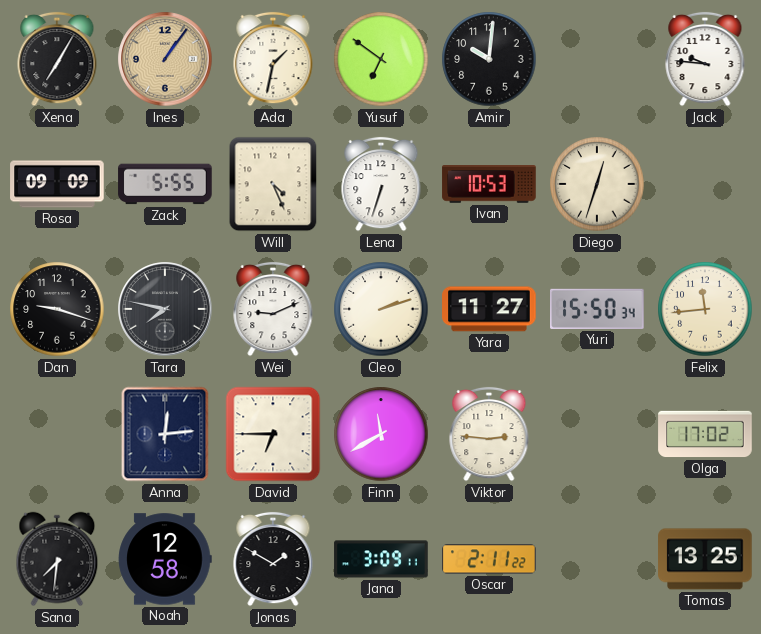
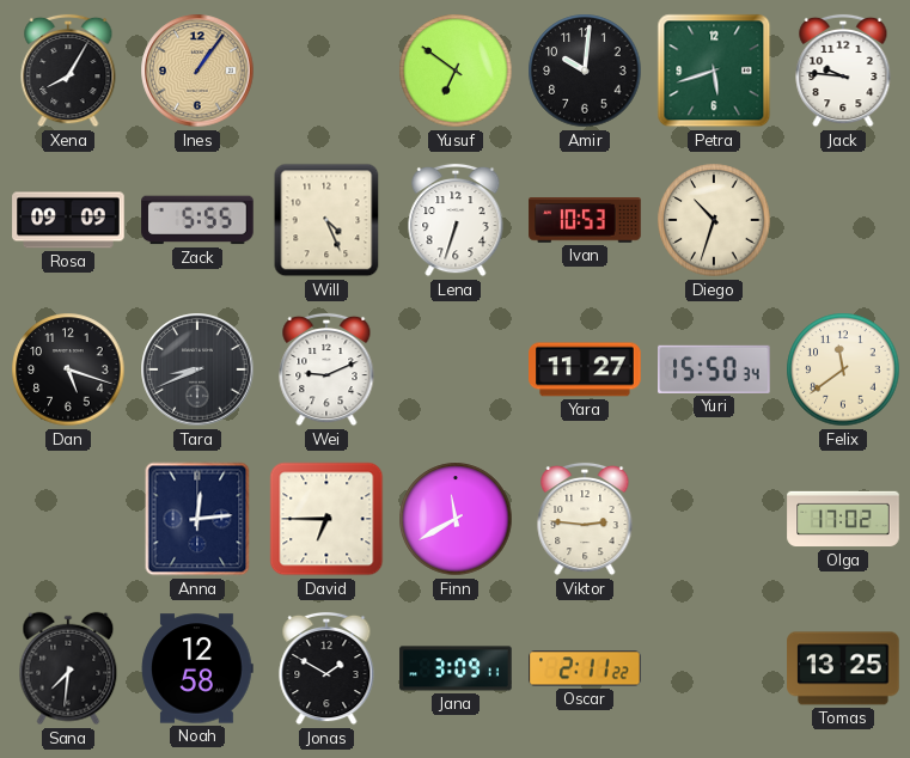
Xena: 7:05 -> 8:05
Ada: 1:32 -> none
Petra: none -> 5:42
Diego: 12:33 -> 10:33
Dan: 9:18 -> 5:18
Tara: 7:47 -> 8:41
Cleo: 2:12 -> none
Felix: 11:44 -> 11:39
